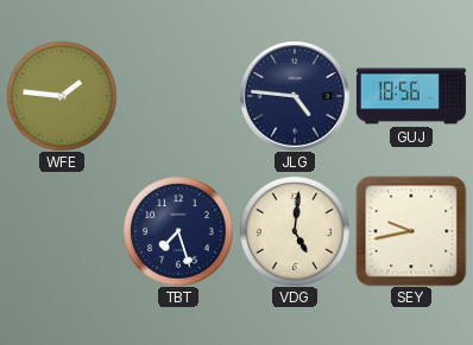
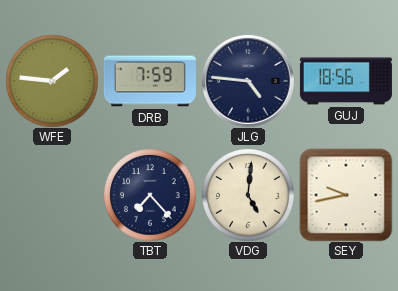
DRB: none -> 7:59
TBT: 7:27 -> 7:23
